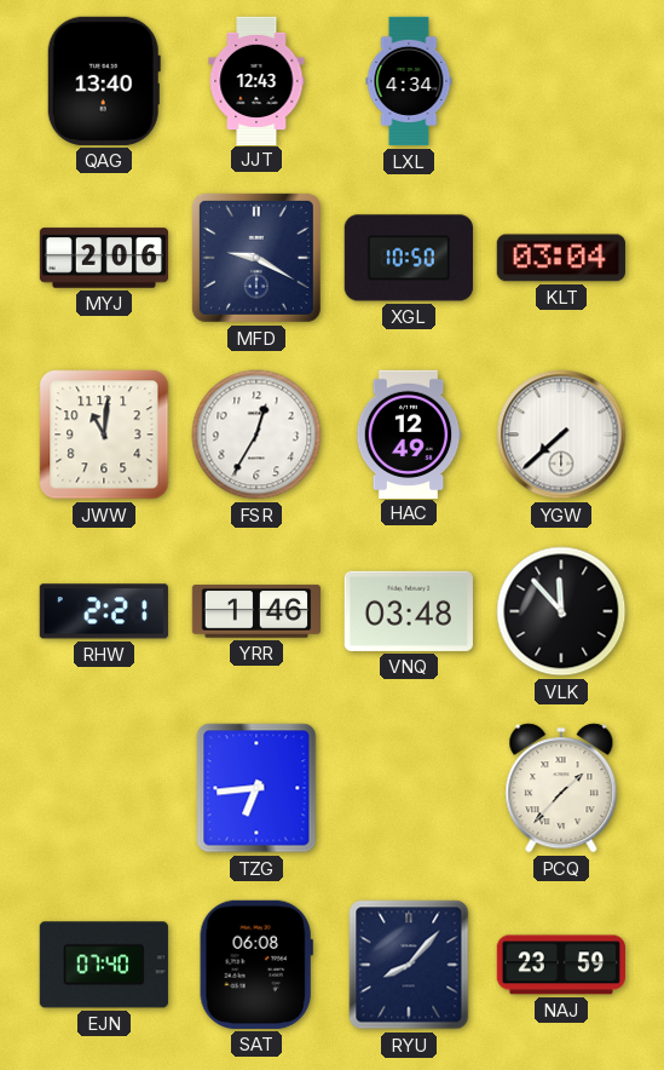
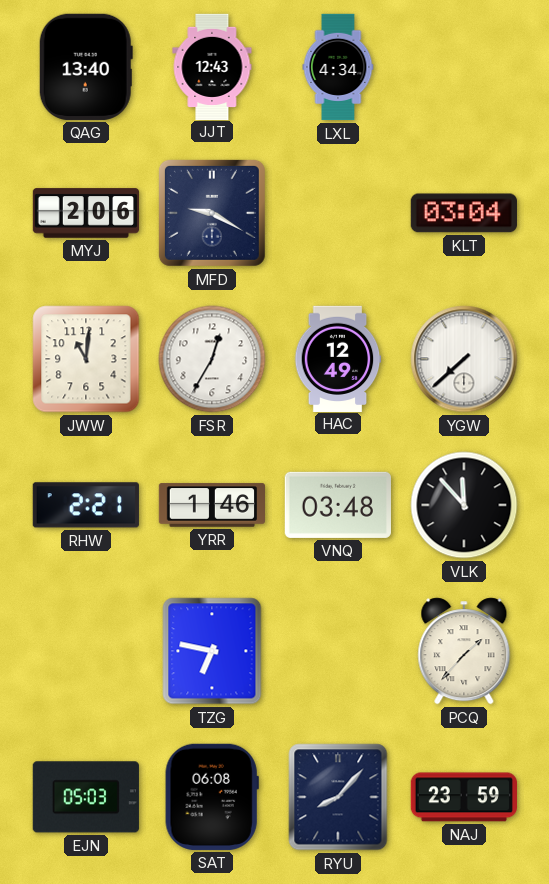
XGL: 10:50 -> none
TZG: 6:44 -> 6:47
EJN: 07:40 -> 05:03
